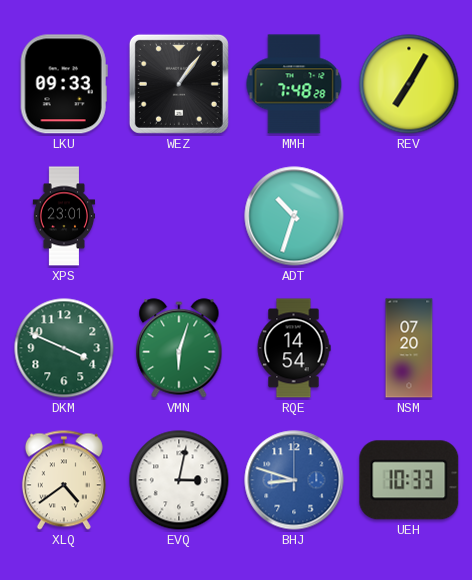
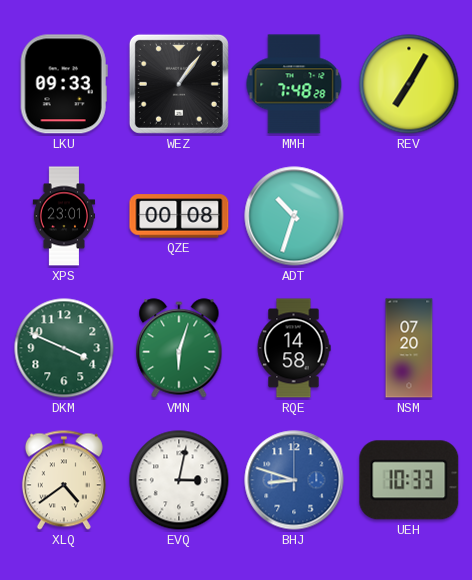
QZE: none -> 00:08
RQE: 14:54 -> 14:58
